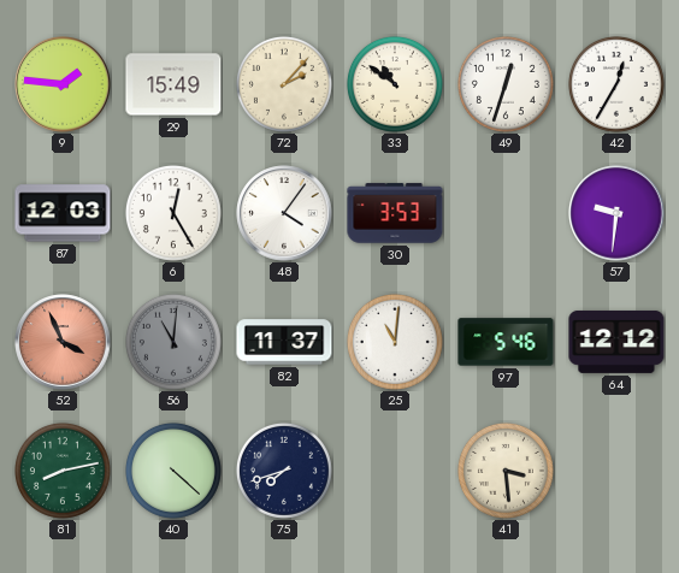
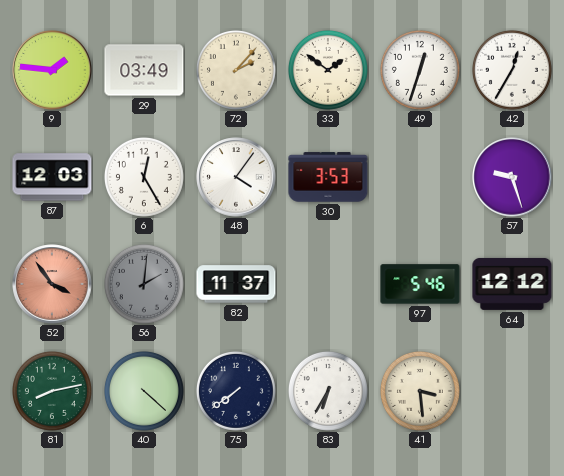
29: 15:49 -> 03:49
33: 10:51 -> 1:51
57: 9:31 -> 9:27
52: 3:56 -> 3:54
56: 11:01 -> 2:01
25: 11:01 -> none
75: 7:42 -> 7:39
83: none -> 6:35
